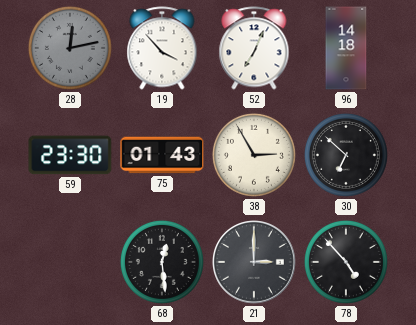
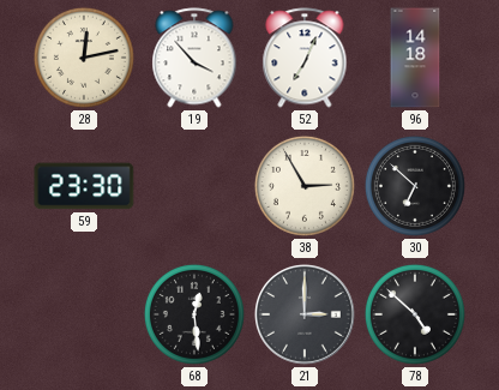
28 dial: grey -> cream
75: 01:43 -> none
78: 4:53 -> 4:52
